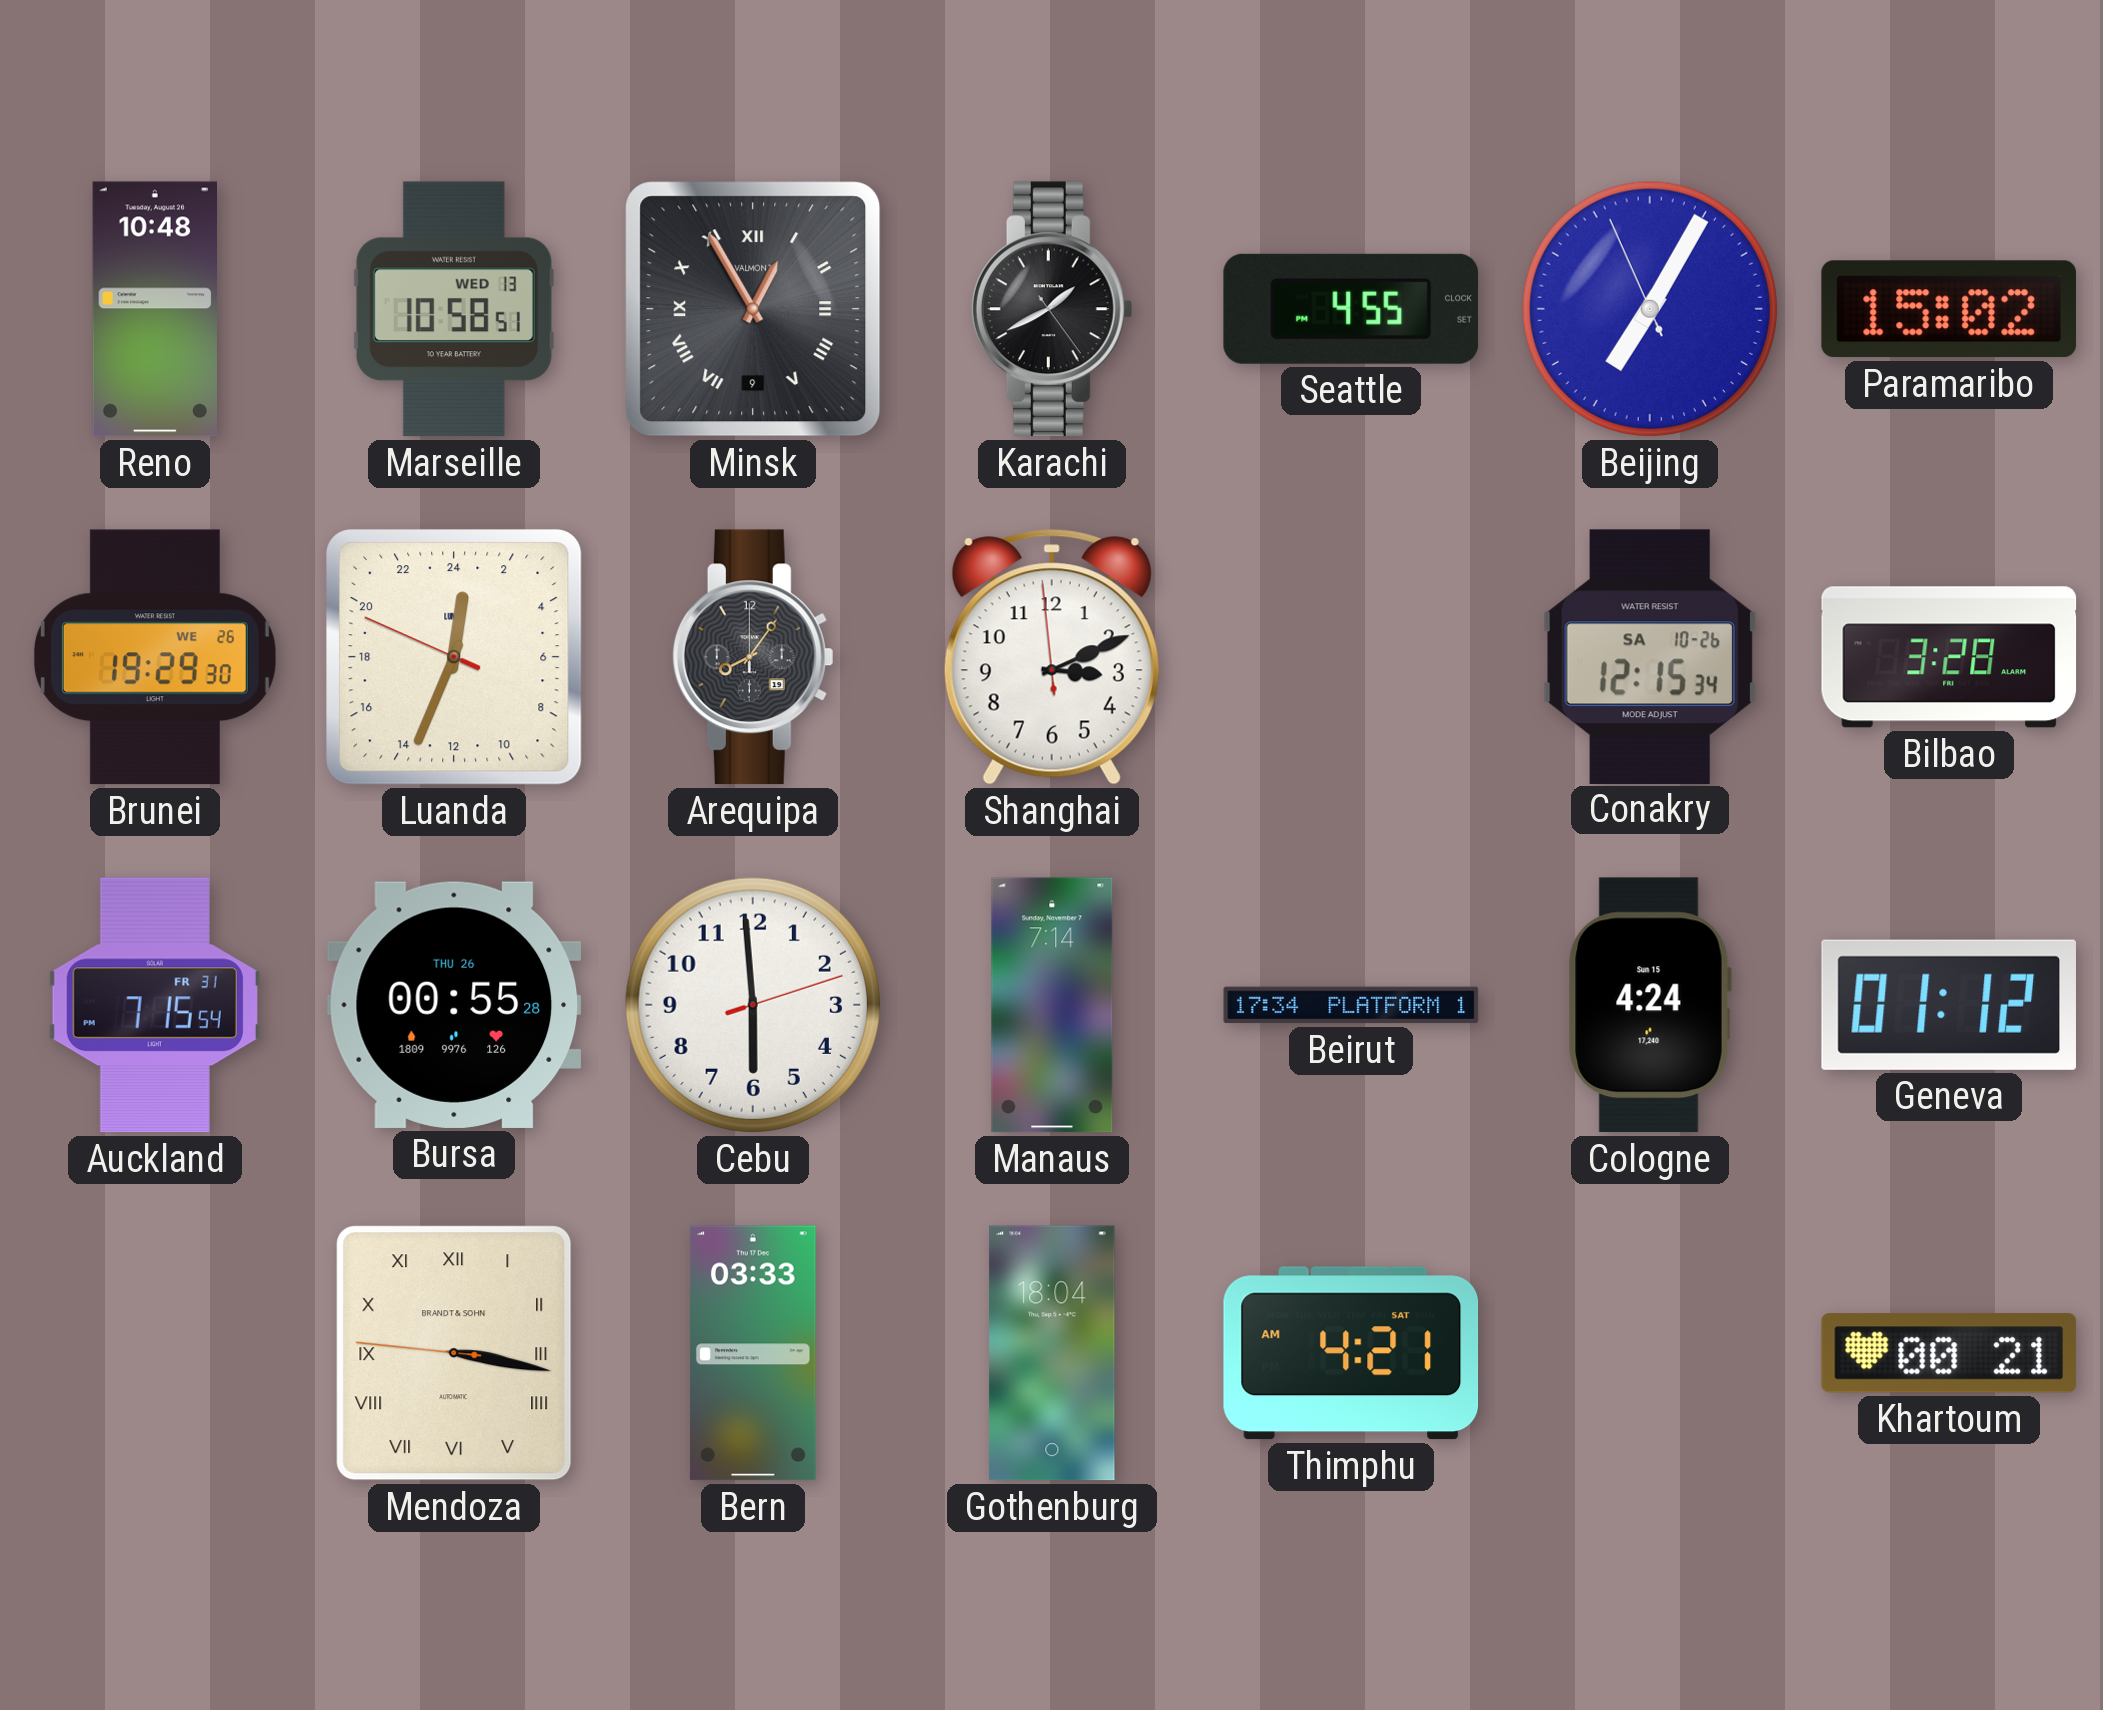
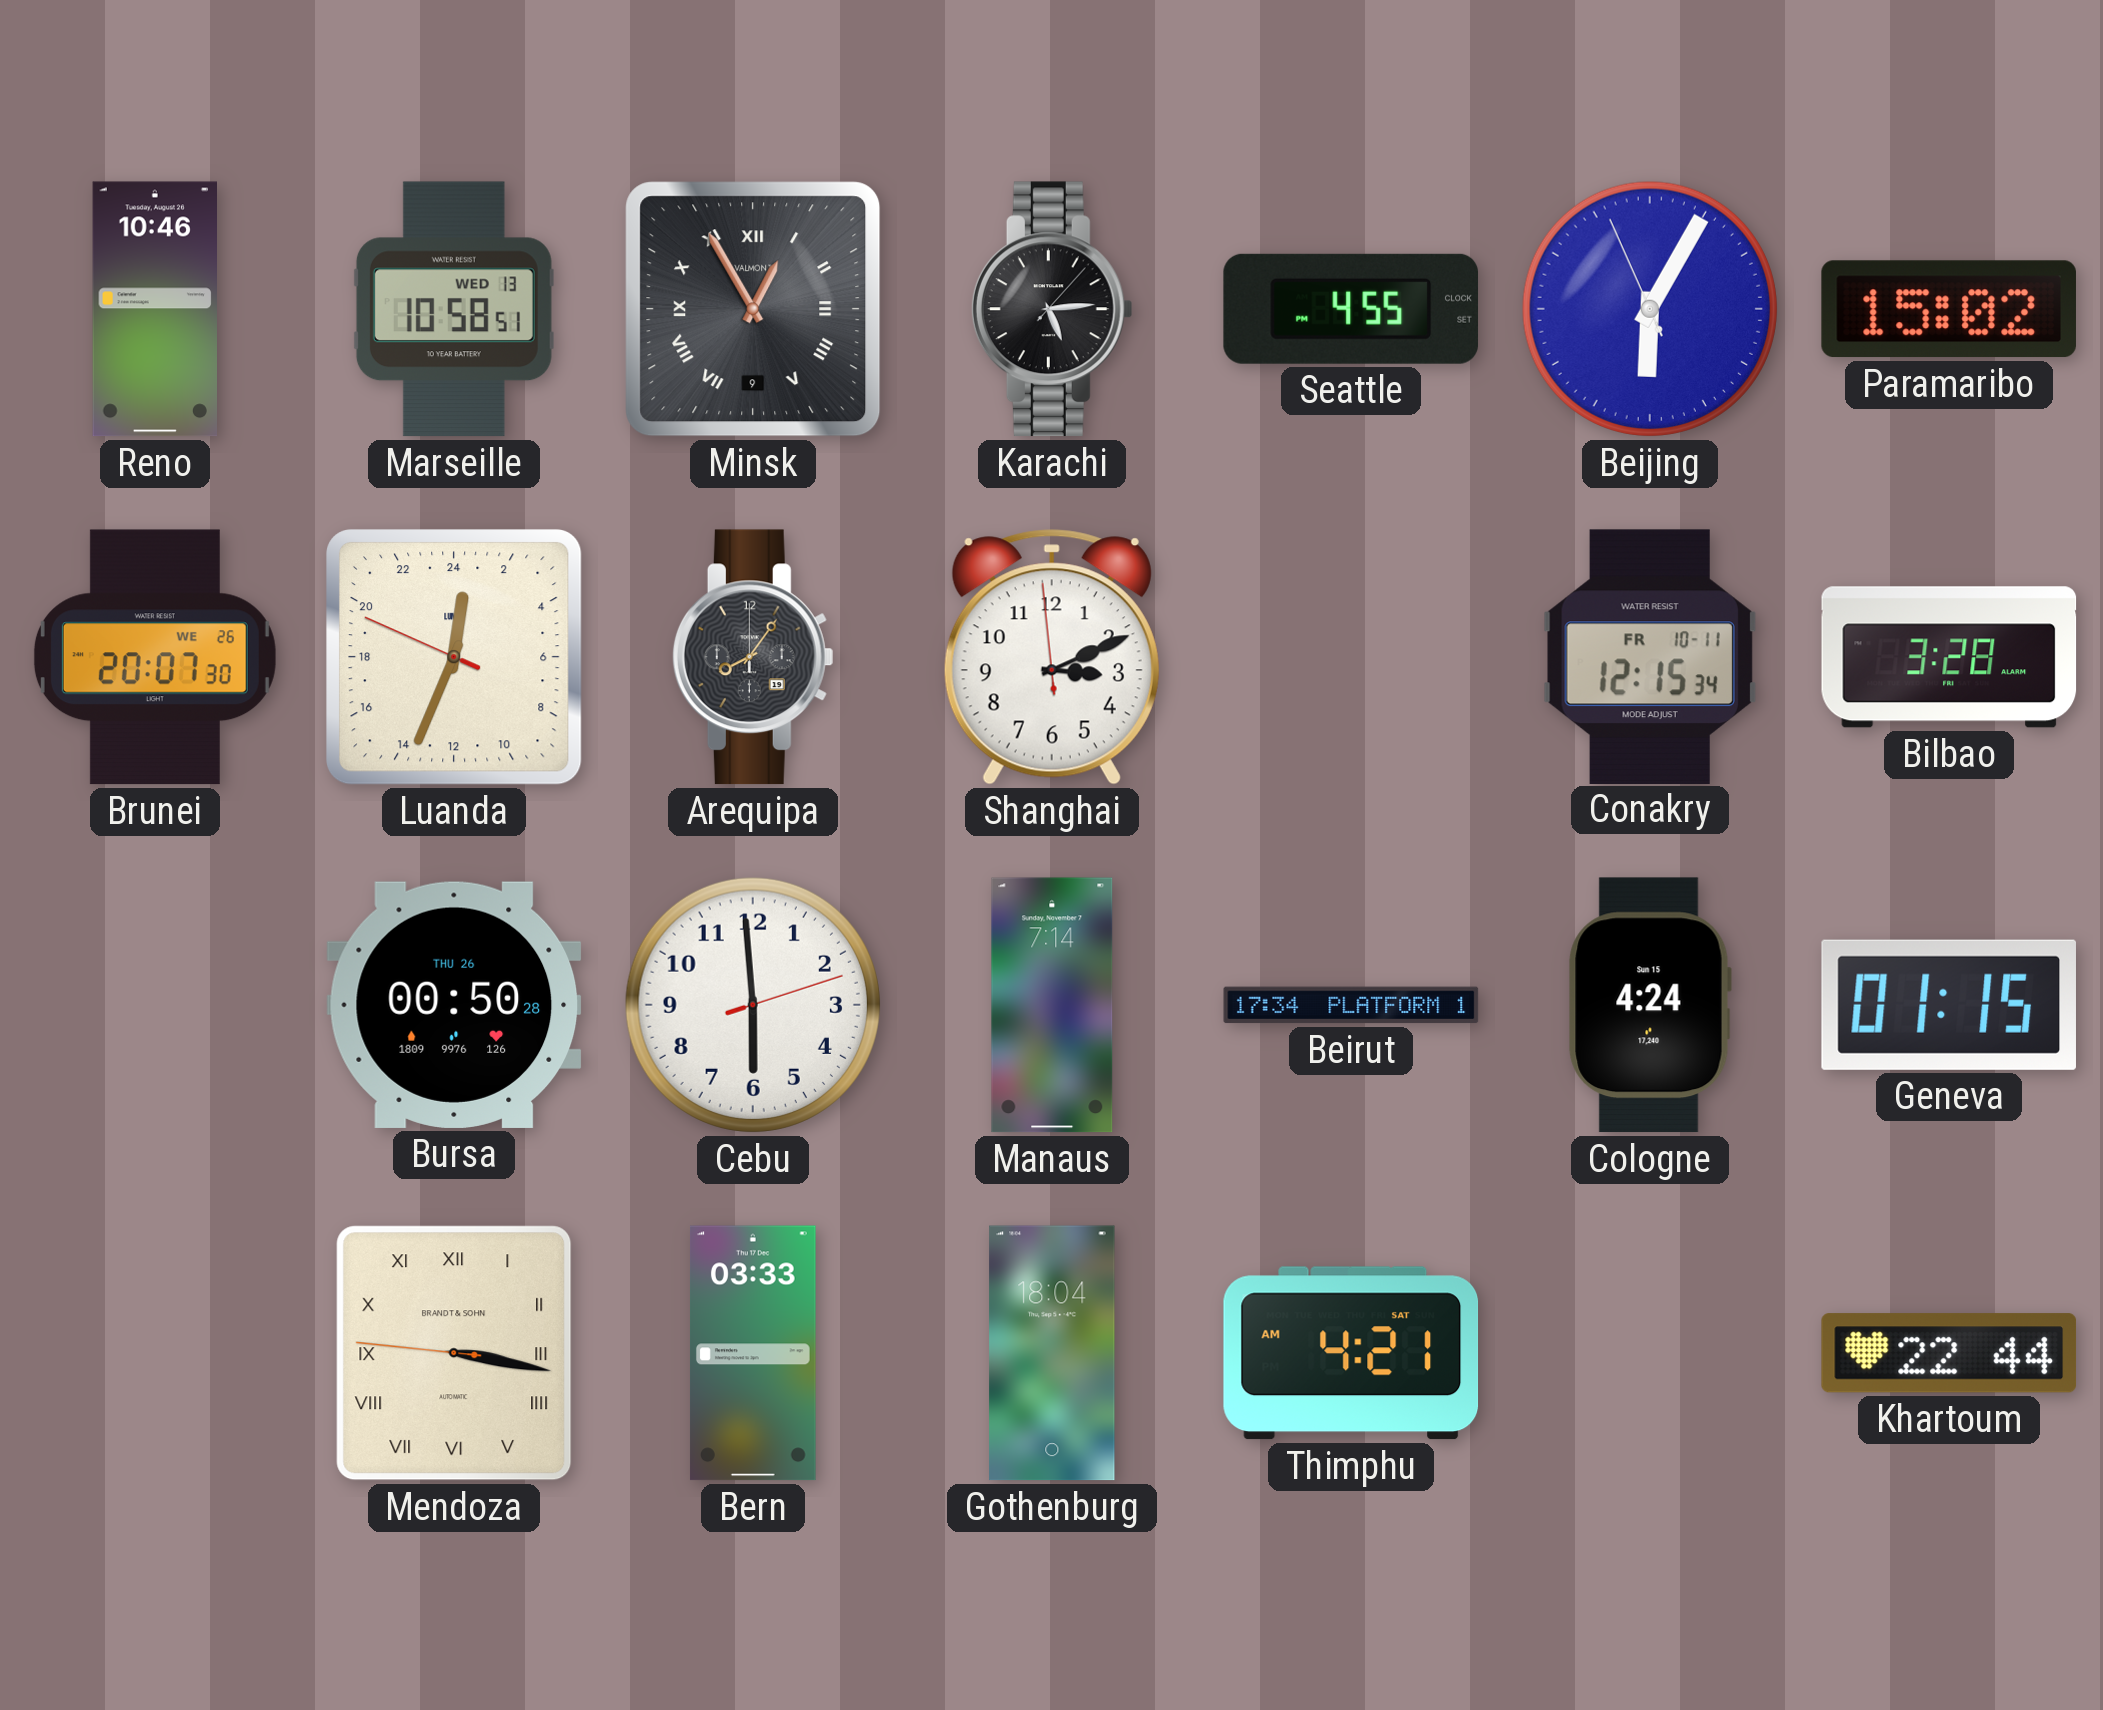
Reno: 10:48 -> 10:46
Karachi: 1:40 -> 5:14
Beijing: 7:04 -> 6:04
Brunei: 19:29 -> 20:07
Conakry date: SA 10-26 -> FR 10-11
Auckland: 7:15 -> none
Bursa: 00:55 -> 00:50
Geneva: 01:12 -> 01:15
Khartoum: 00:21 -> 22:44
